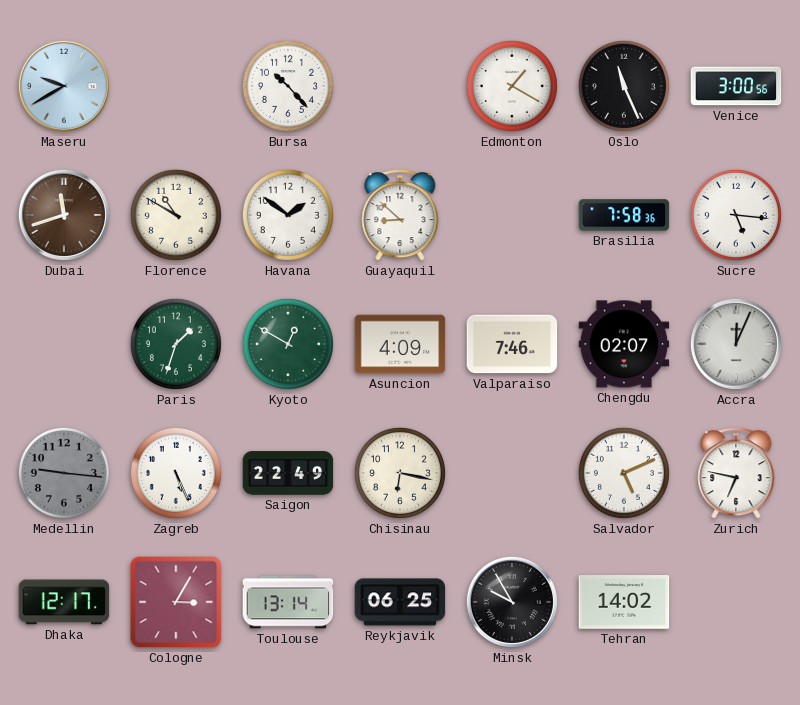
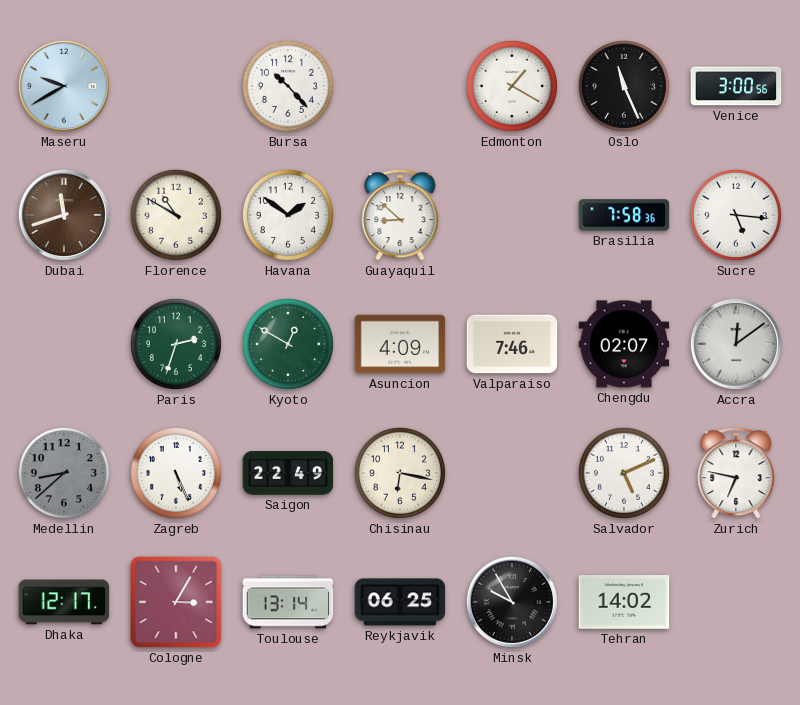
Paris: 1:33 -> 2:33
Accra: 12:04 -> 12:09
Medellin: 9:16 -> 8:38
